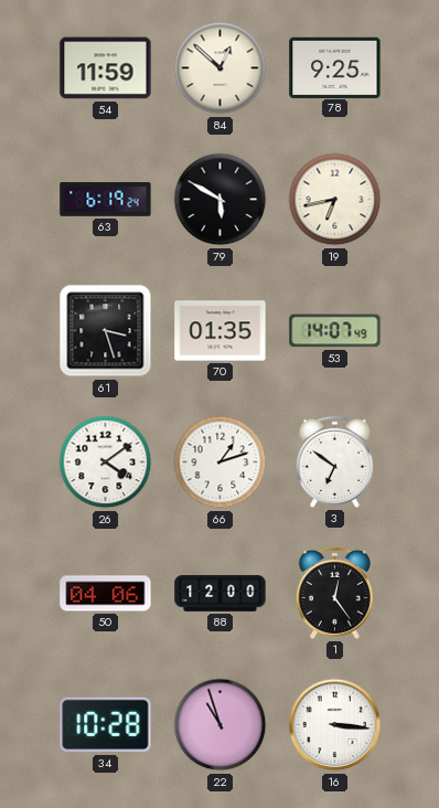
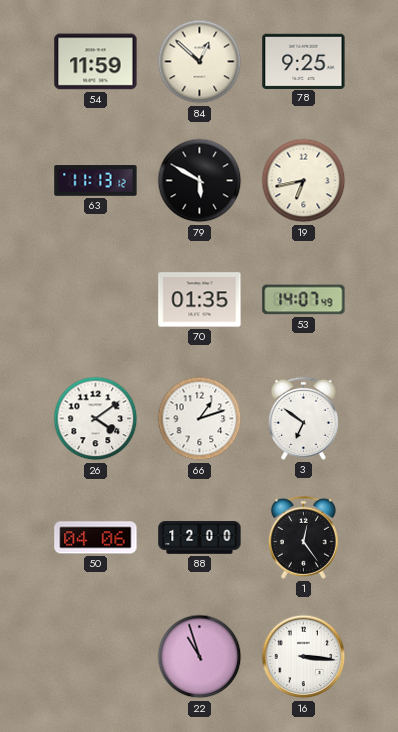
63: 6:19 -> 11:13
61: 3:27 -> none
34: 10:28 -> none
